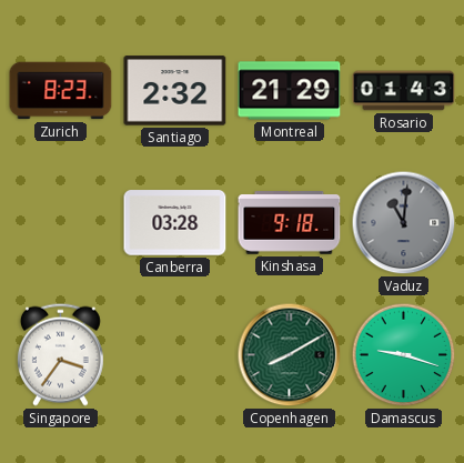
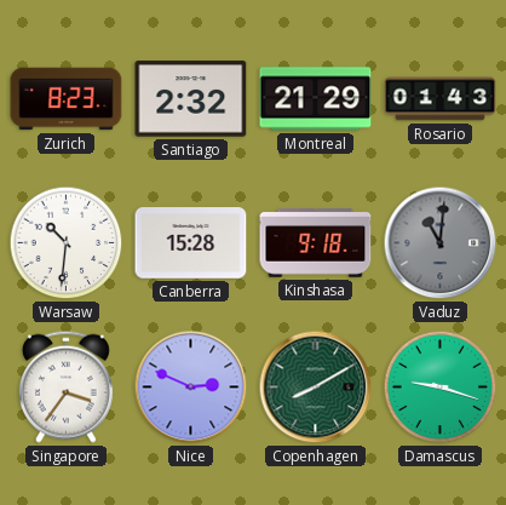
Warsaw: none -> 10:31
Canberra: 03:28 -> 15:28
Nice: none -> 2:49
